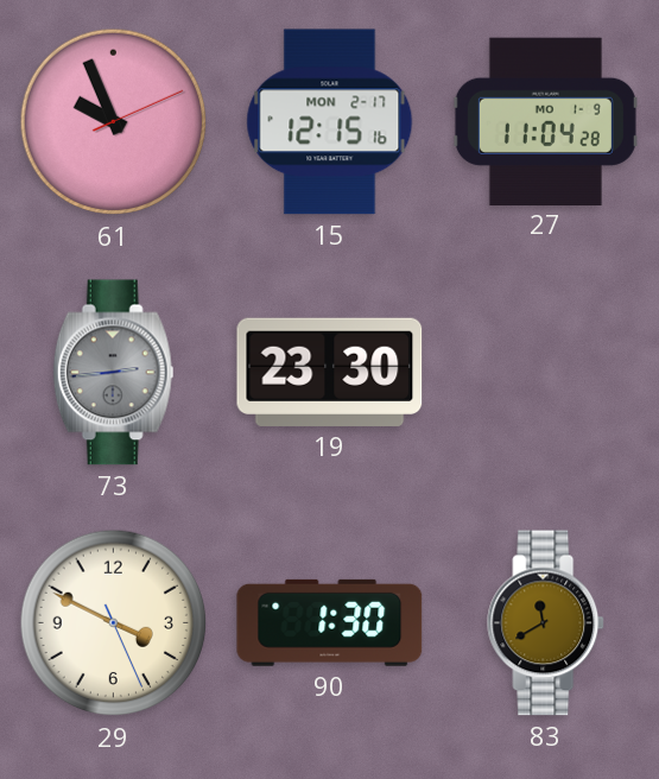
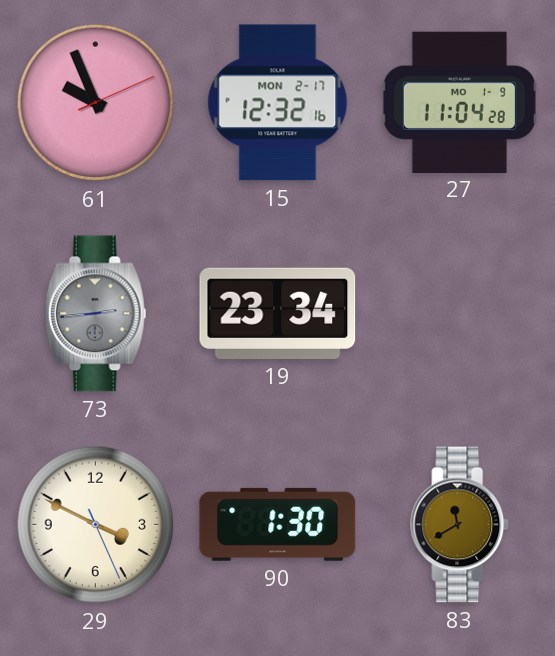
15: 12:15 -> 12:32
19: 23:30 -> 23:34
